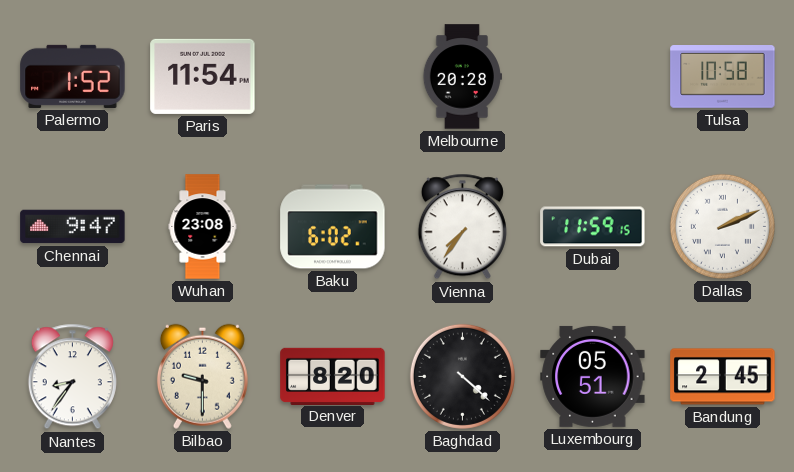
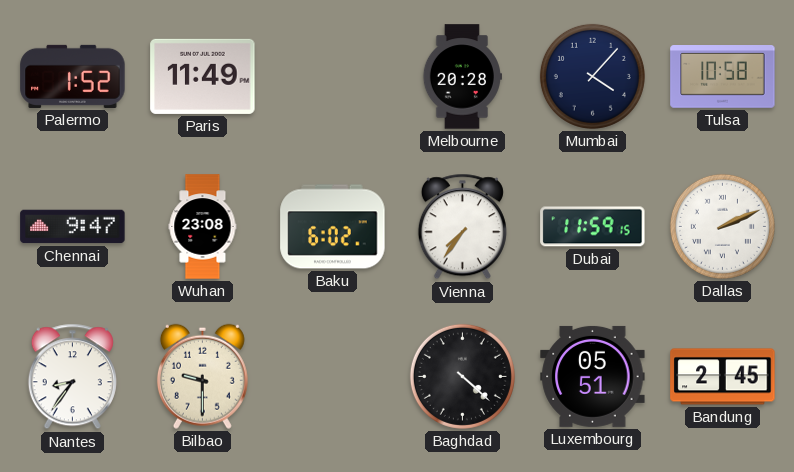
Paris: 11:54 -> 11:49
Mumbai: none -> 4:07
Denver: 8:20 -> none
